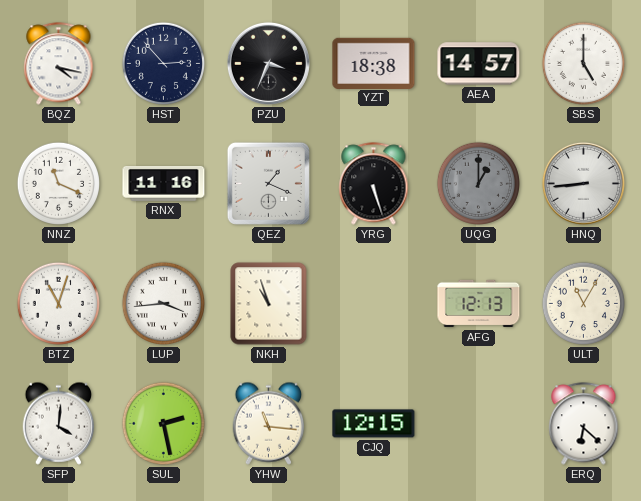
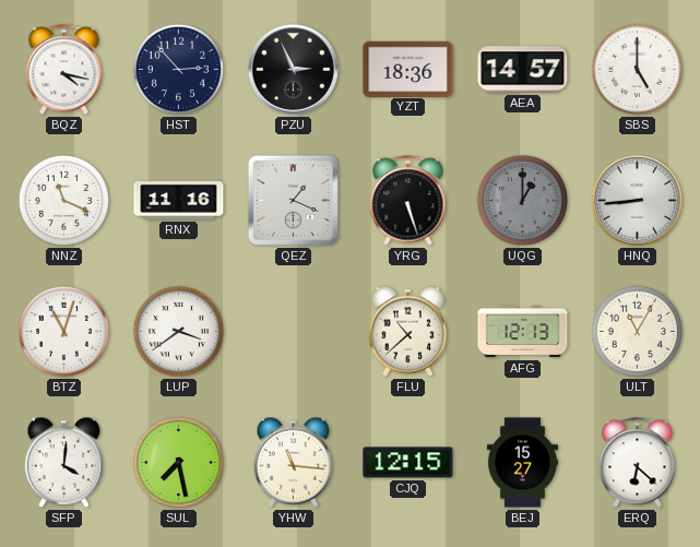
PZU: 3:34 -> 2:56
YZT: 18:38 -> 18:36
LUP: 3:44 -> 3:39
NKH: 10:57 -> none
FLU: none -> 10:38
SUL: 2:28 -> 7:28
BEJ: none -> 15:27
